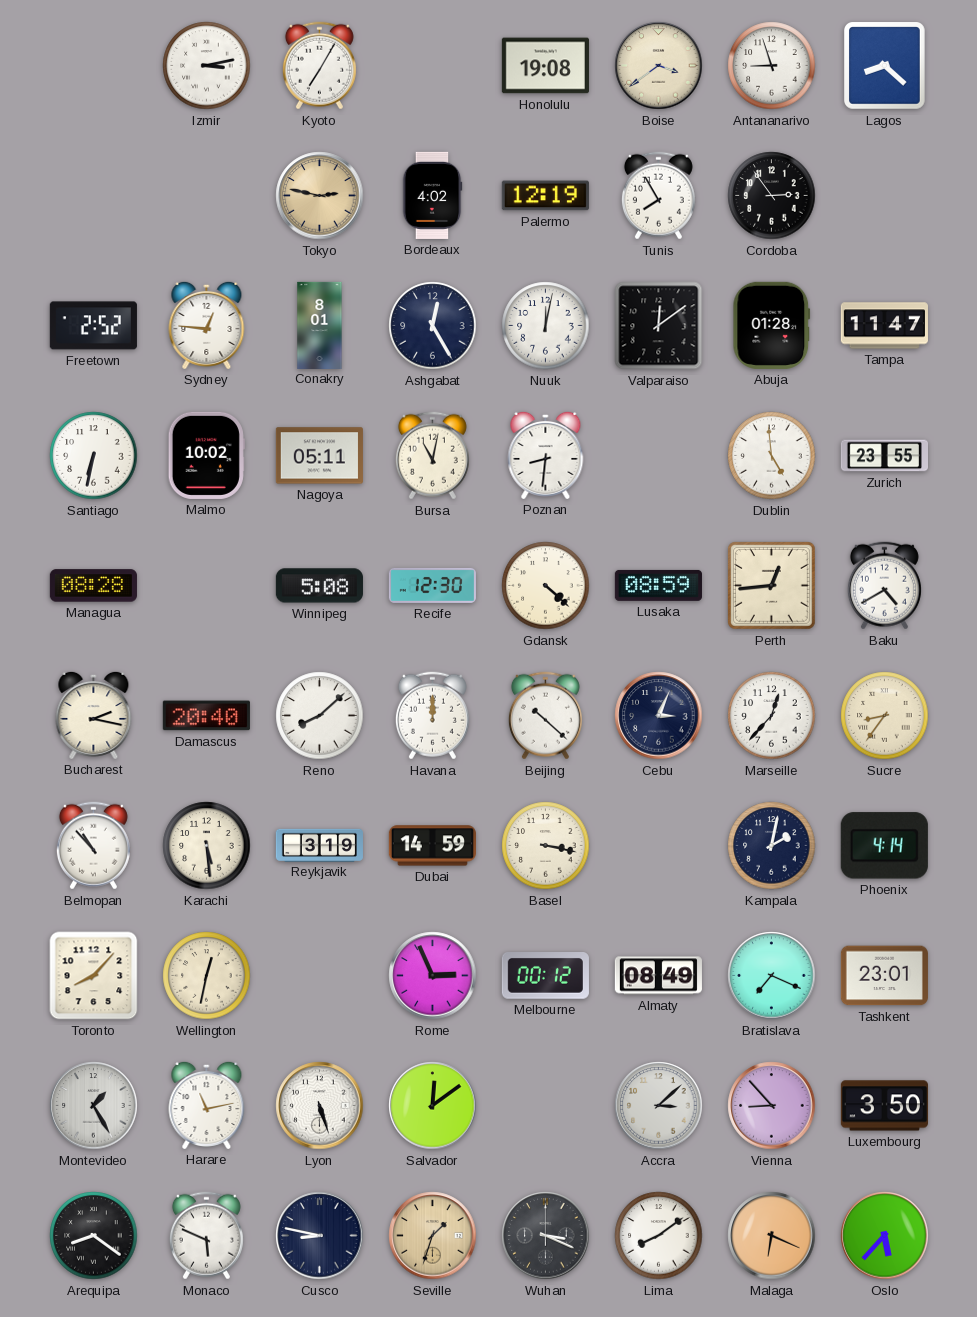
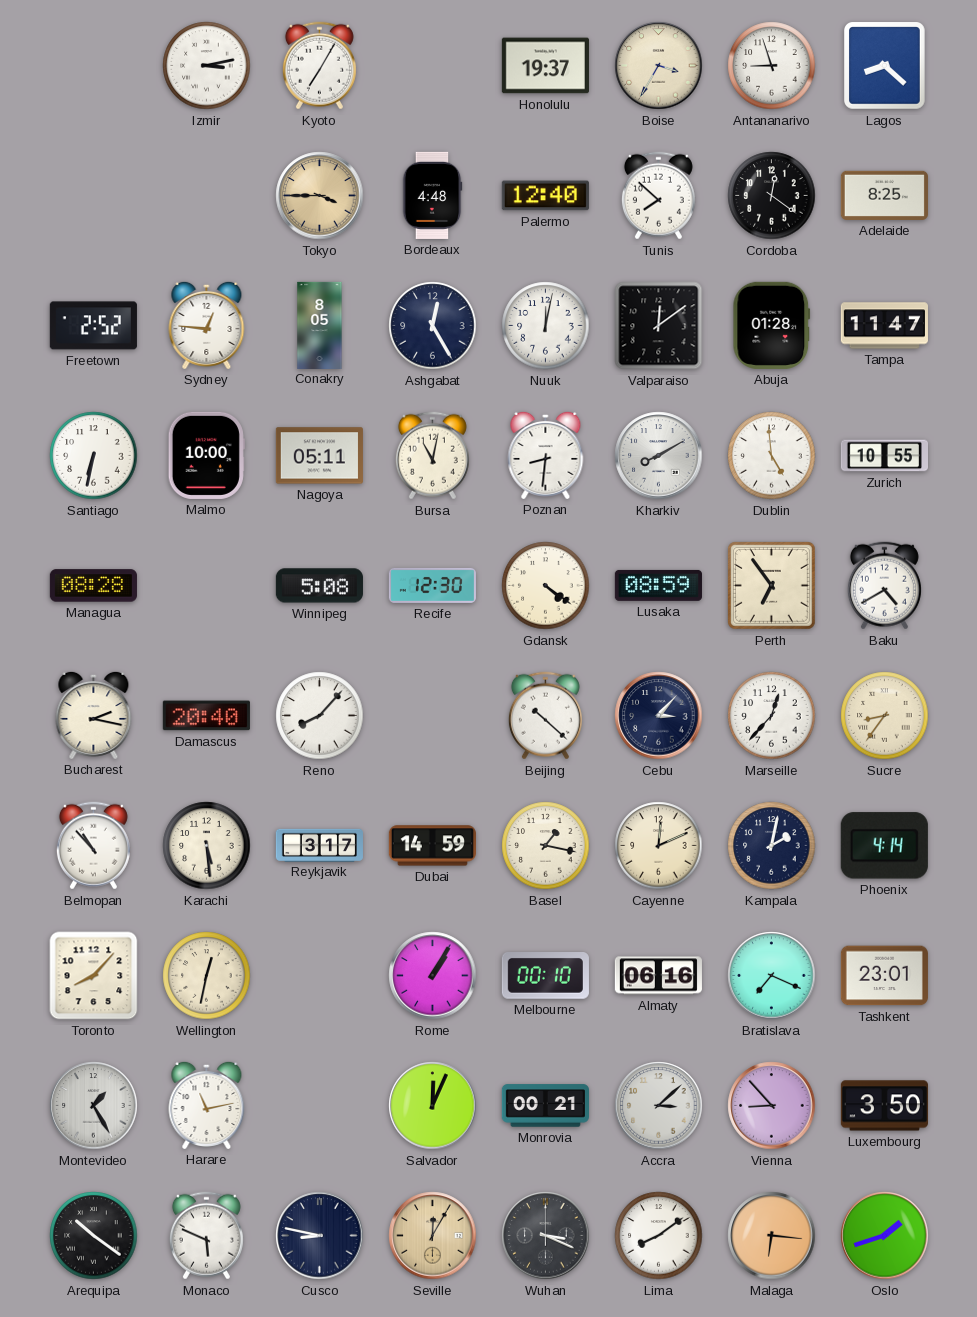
Honolulu: 19:08 -> 19:37
Boise: 3:39 -> 3:35
Tokyo: 2:47 -> 3:45
Bordeaux: 4:02 -> 4:48
Palermo: 12:19 -> 12:40
Tunis: 7:55 -> 7:52
Cordoba: 2:54 -> 12:21
Adelaide: none -> 8:25
Conakry: 8:01 -> 8:05
Malmo: 10:02 -> 10:00
Kharkiv: none -> 8:10
Zurich: 23:55 -> 10:55
Gdansk: 4:22 -> 4:21
Perth: 12:44 -> 6:54
Reno: 8:08 -> 8:07
Havana: 12:00 -> none
Cebu: 3:04 -> 3:07
Reykjavik: 3:19 -> 3:17
Basel: 3:17 -> 1:17
Cayenne: none -> 12:11
Rome: 2:56 -> 1:05
Melbourne: 00:12 -> 00:10
Almaty: 08:49 -> 06:16
Lyon: 5:27 -> none
Salvador: 12:09 -> 12:04
Monrovia: none -> 00:21
Arequipa: 8:21 -> 10:21
Seville: 1:33 -> 12:05
Malaga: 6:19 -> 6:16
Oslo: 5:37 -> 1:42
